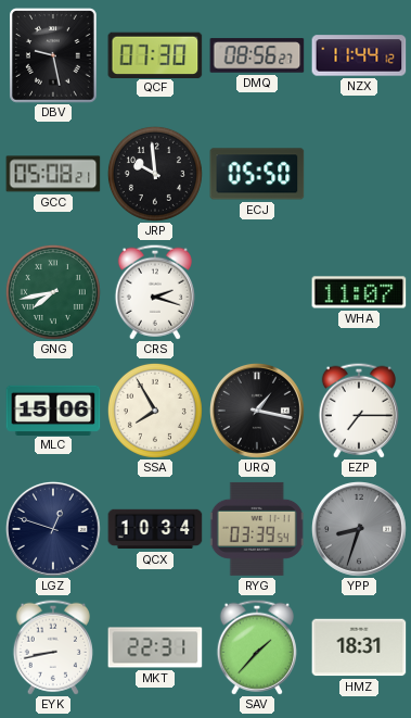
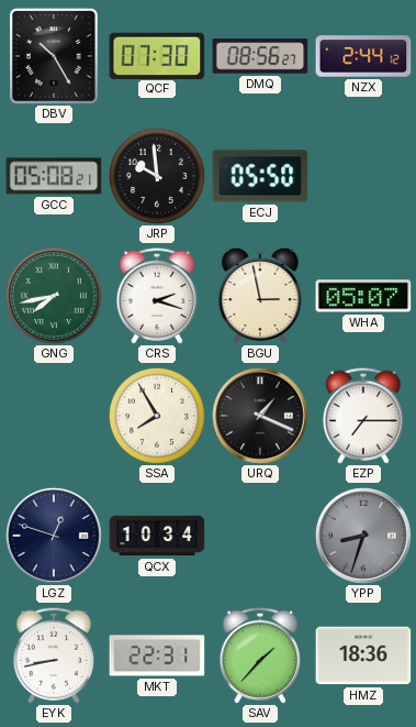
DBV: 9:28 -> 10:25
NZX: 11:44 -> 2:44
BGU: none -> 2:58
WHA: 11:07 -> 05:07
MLC: 15:06 -> none
URQ: 1:17 -> 1:19
RYG: 03:39 -> none
HMZ: 18:31 -> 18:36
